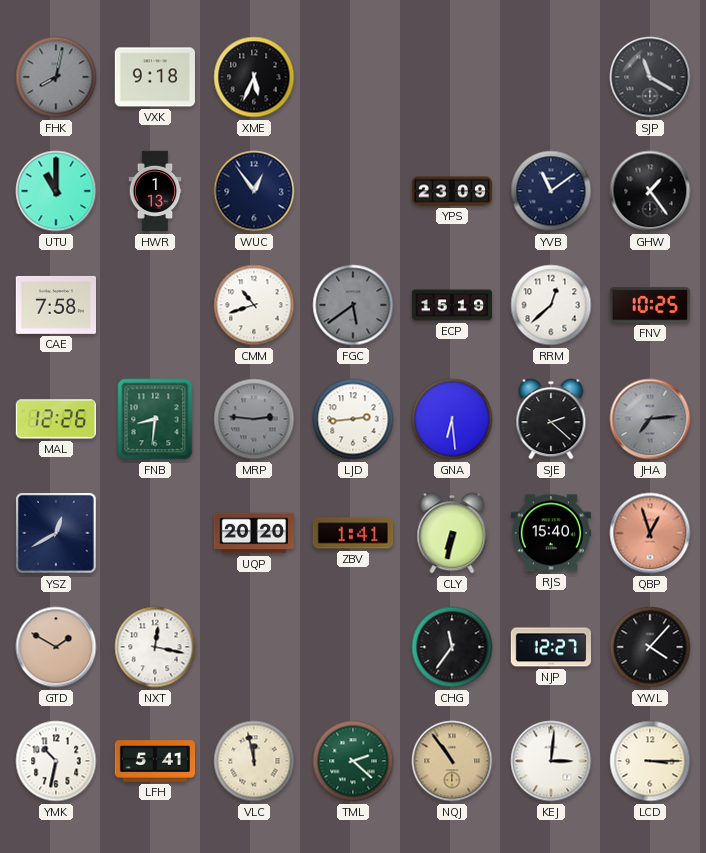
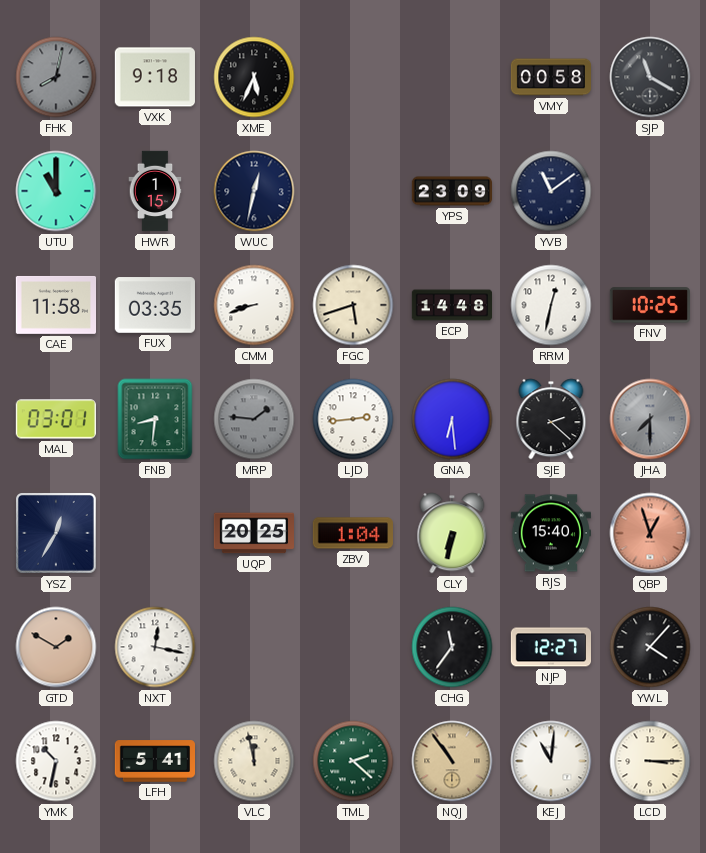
VMY: none -> 00:58
HWR: 1:13 -> 1:15
WUC: 12:54 -> 12:32
GHW: 1:24 -> none
CAE: 7:58 -> 11:58
FUX: none -> 03:35
CMM: 10:42 -> 8:42
FGC: 5:39 -> 5:42
FGC dial: grey -> cream
ECP: 15:19 -> 14:48
RRM: 12:38 -> 12:32
MAL: 12:26 -> 03:01
MRP: 2:46 -> 1:46
JHA: 7:14 -> 7:30
YSZ: 12:40 -> 12:35
UQP: 20:20 -> 20:25
ZBV: 1:41 -> 1:04
KEJ: 3:01 -> 11:01
